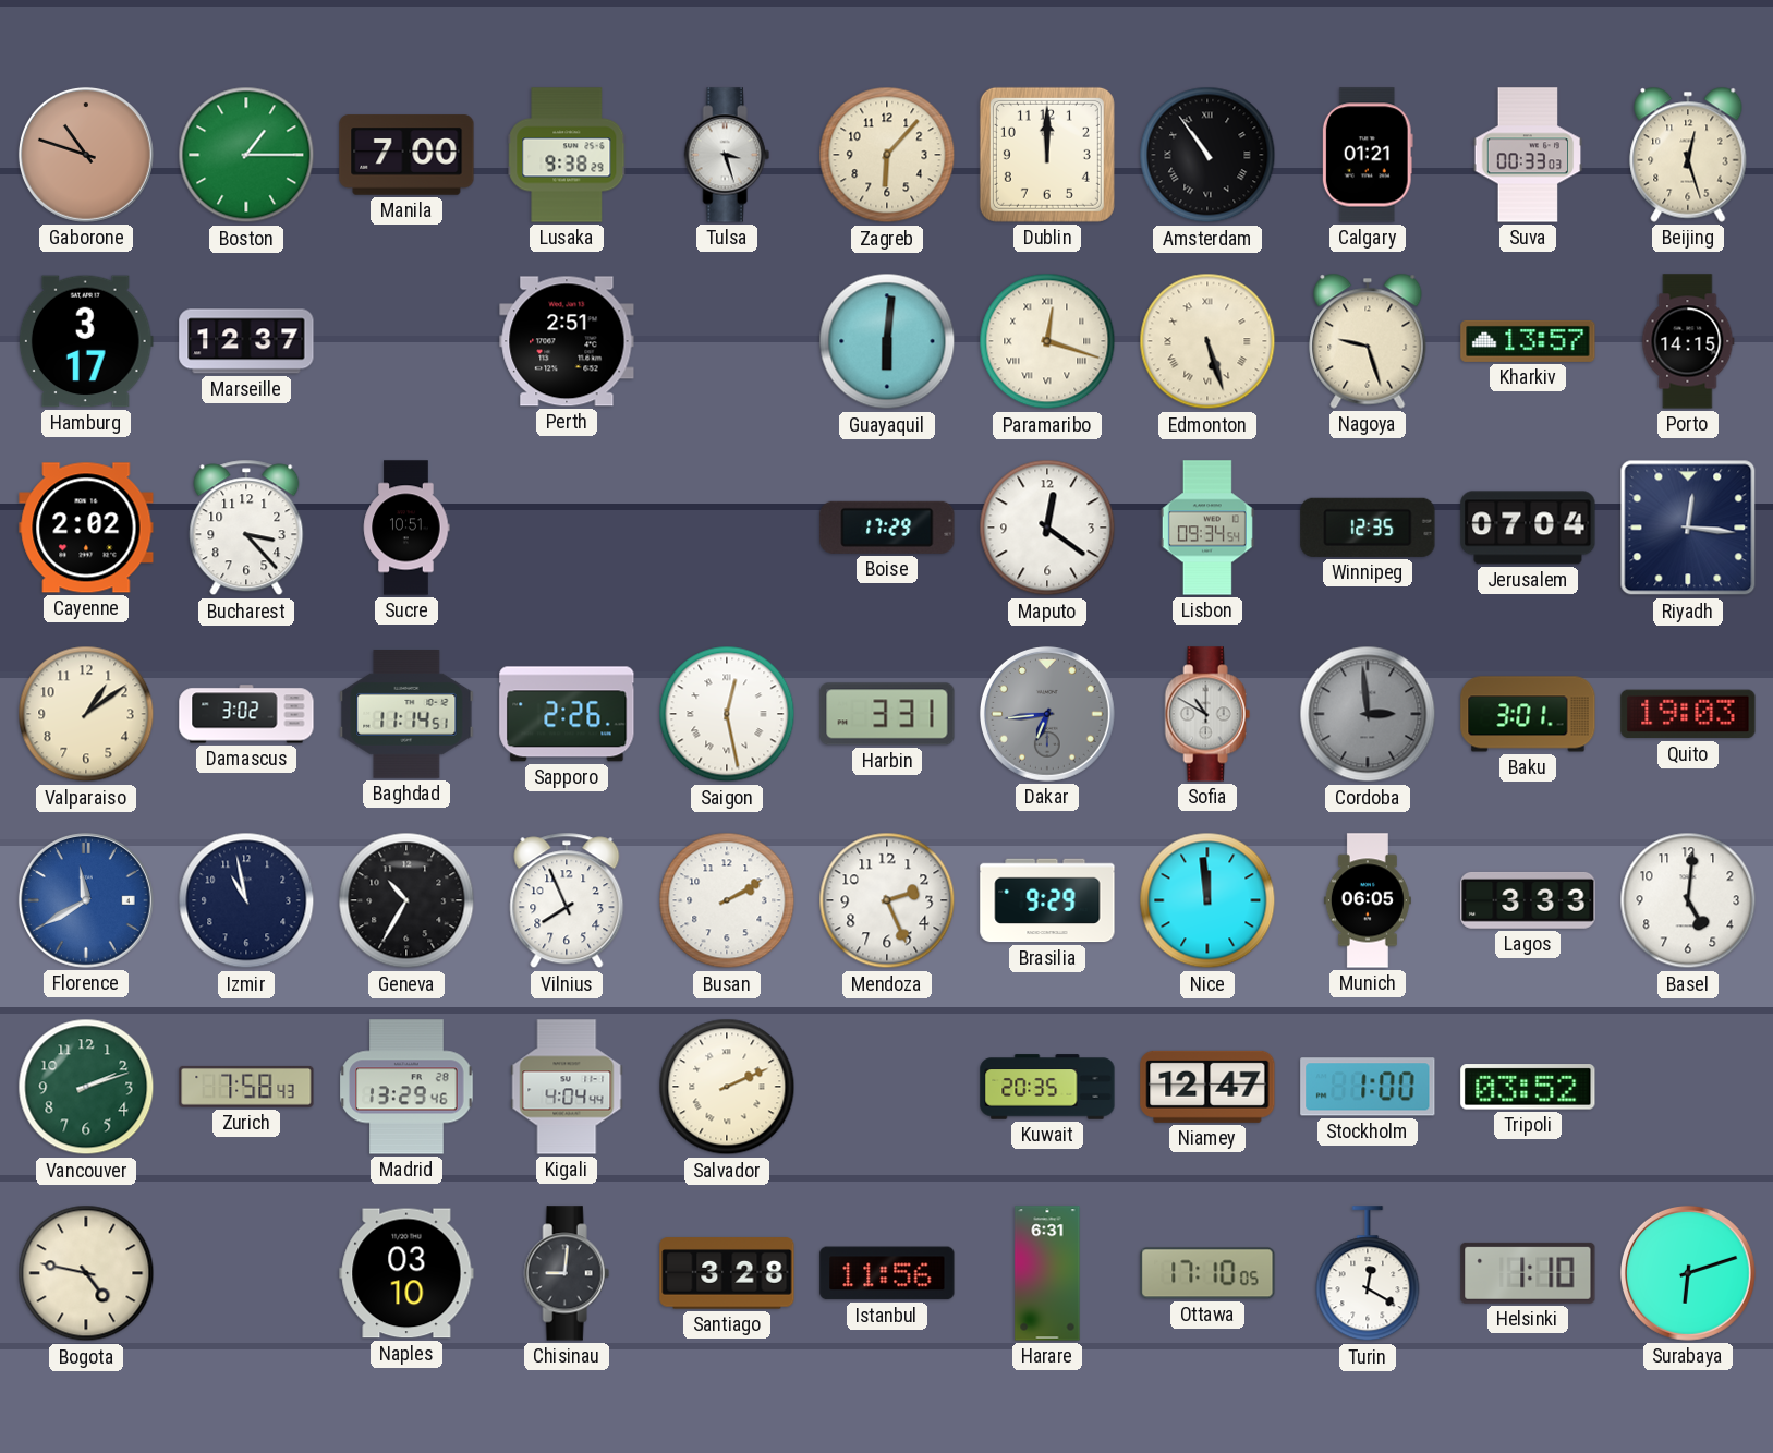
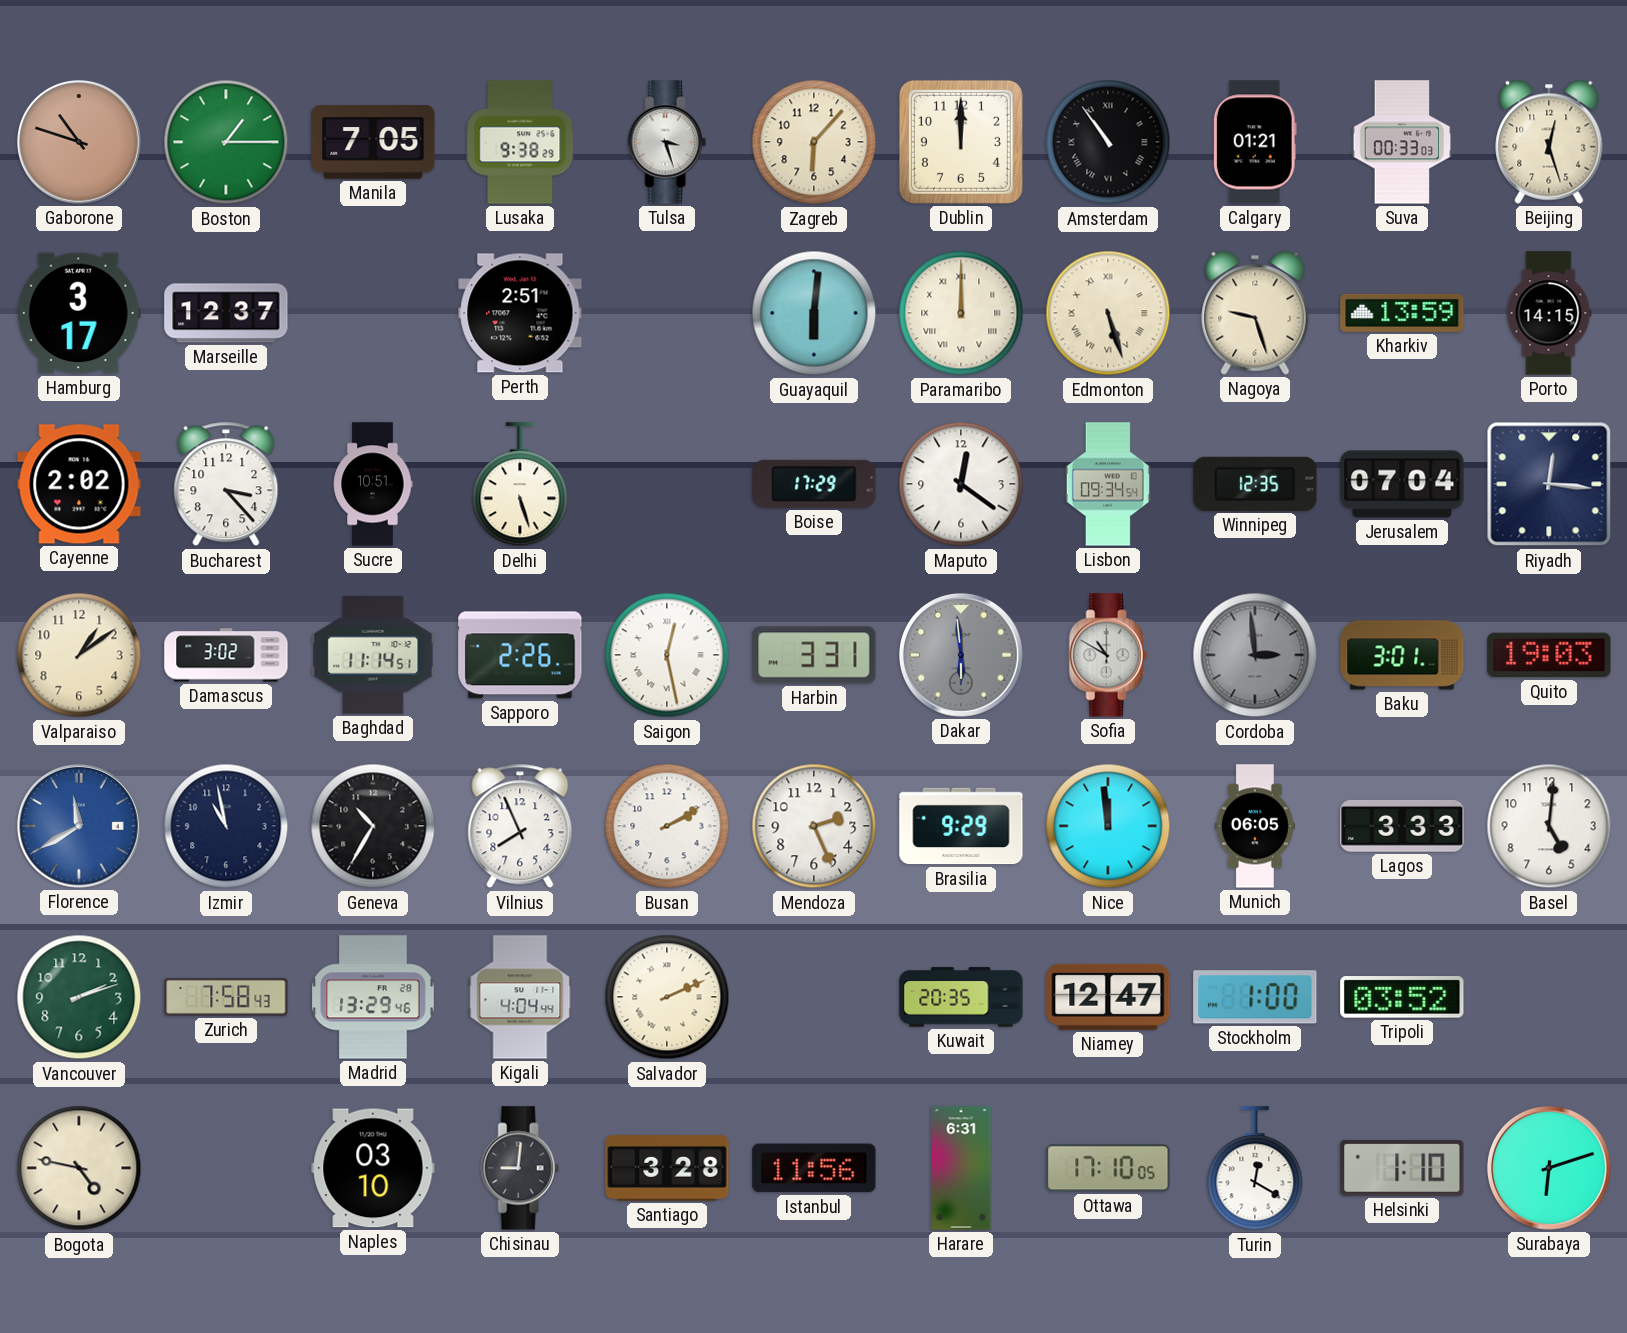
Manila: 7:00 -> 7:05
Paramaribo: 12:18 -> 12:00
Kharkiv: 13:57 -> 13:59
Delhi: none -> 5:27
Dakar: 6:44 -> 5:59
